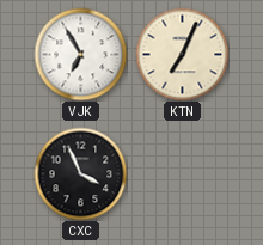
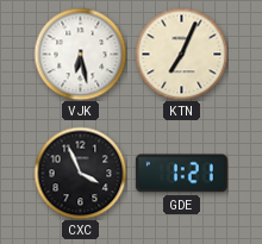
VJK: 6:55 -> 6:28
GDE: none -> 1:21
